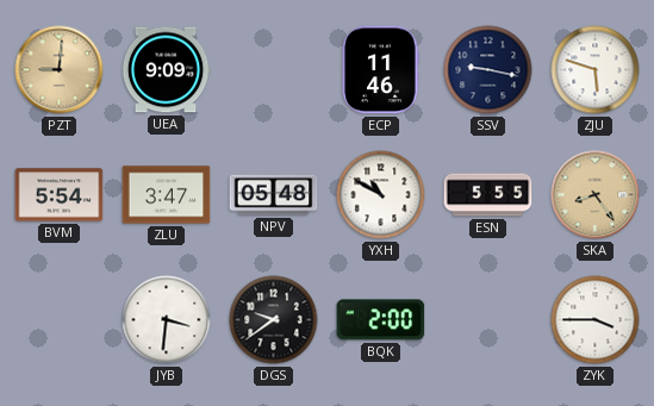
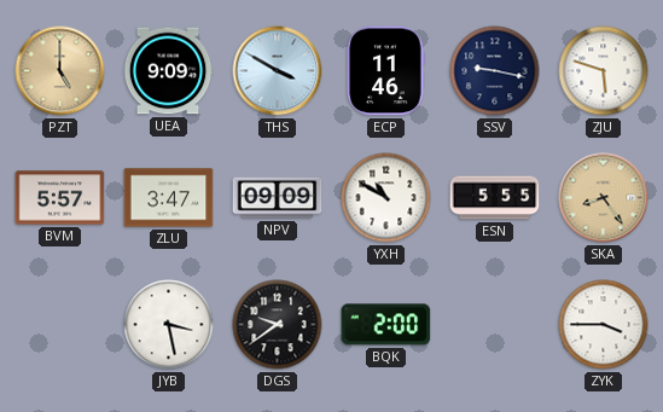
PZT: 9:01 -> 5:00
THS: none -> 3:50
BVM: 5:54 -> 5:57
NPV: 05:48 -> 09:09
JYB: 3:31 -> 3:28
